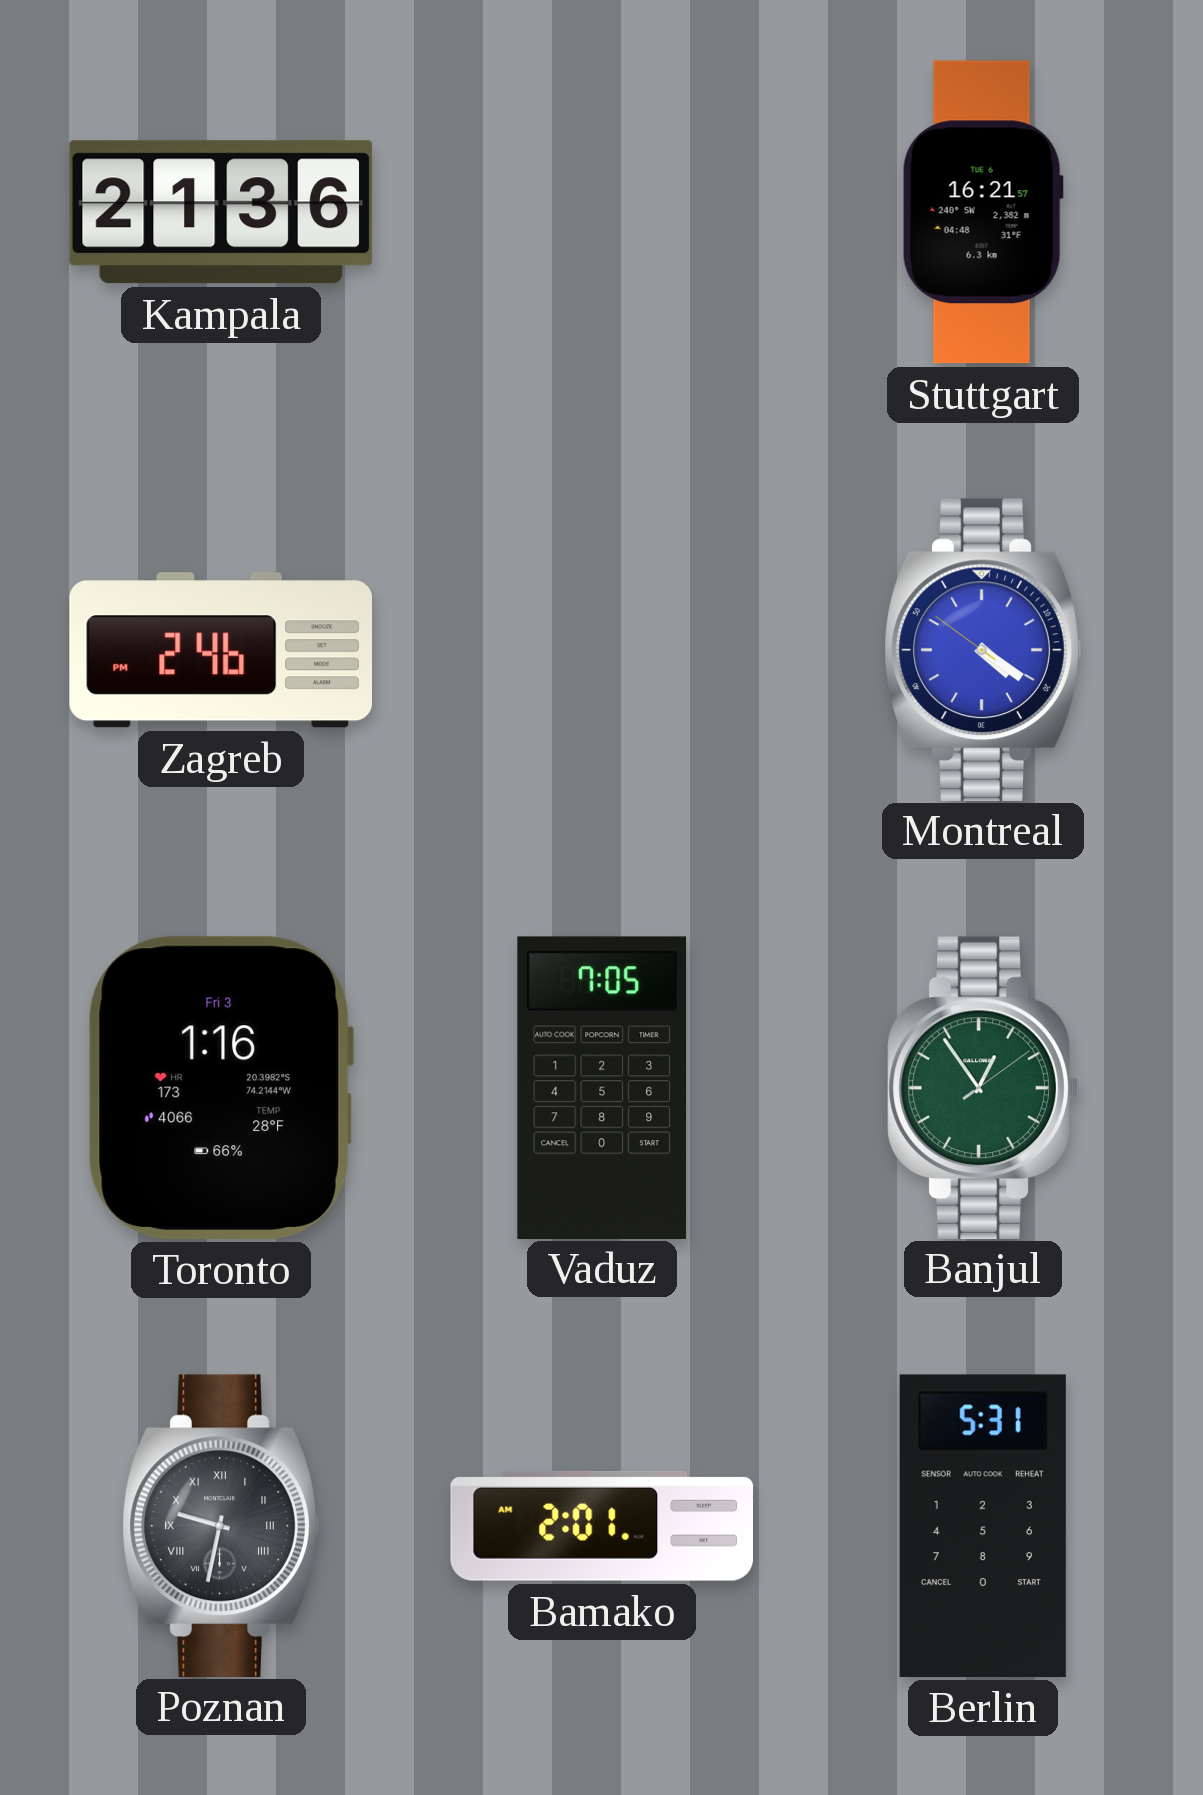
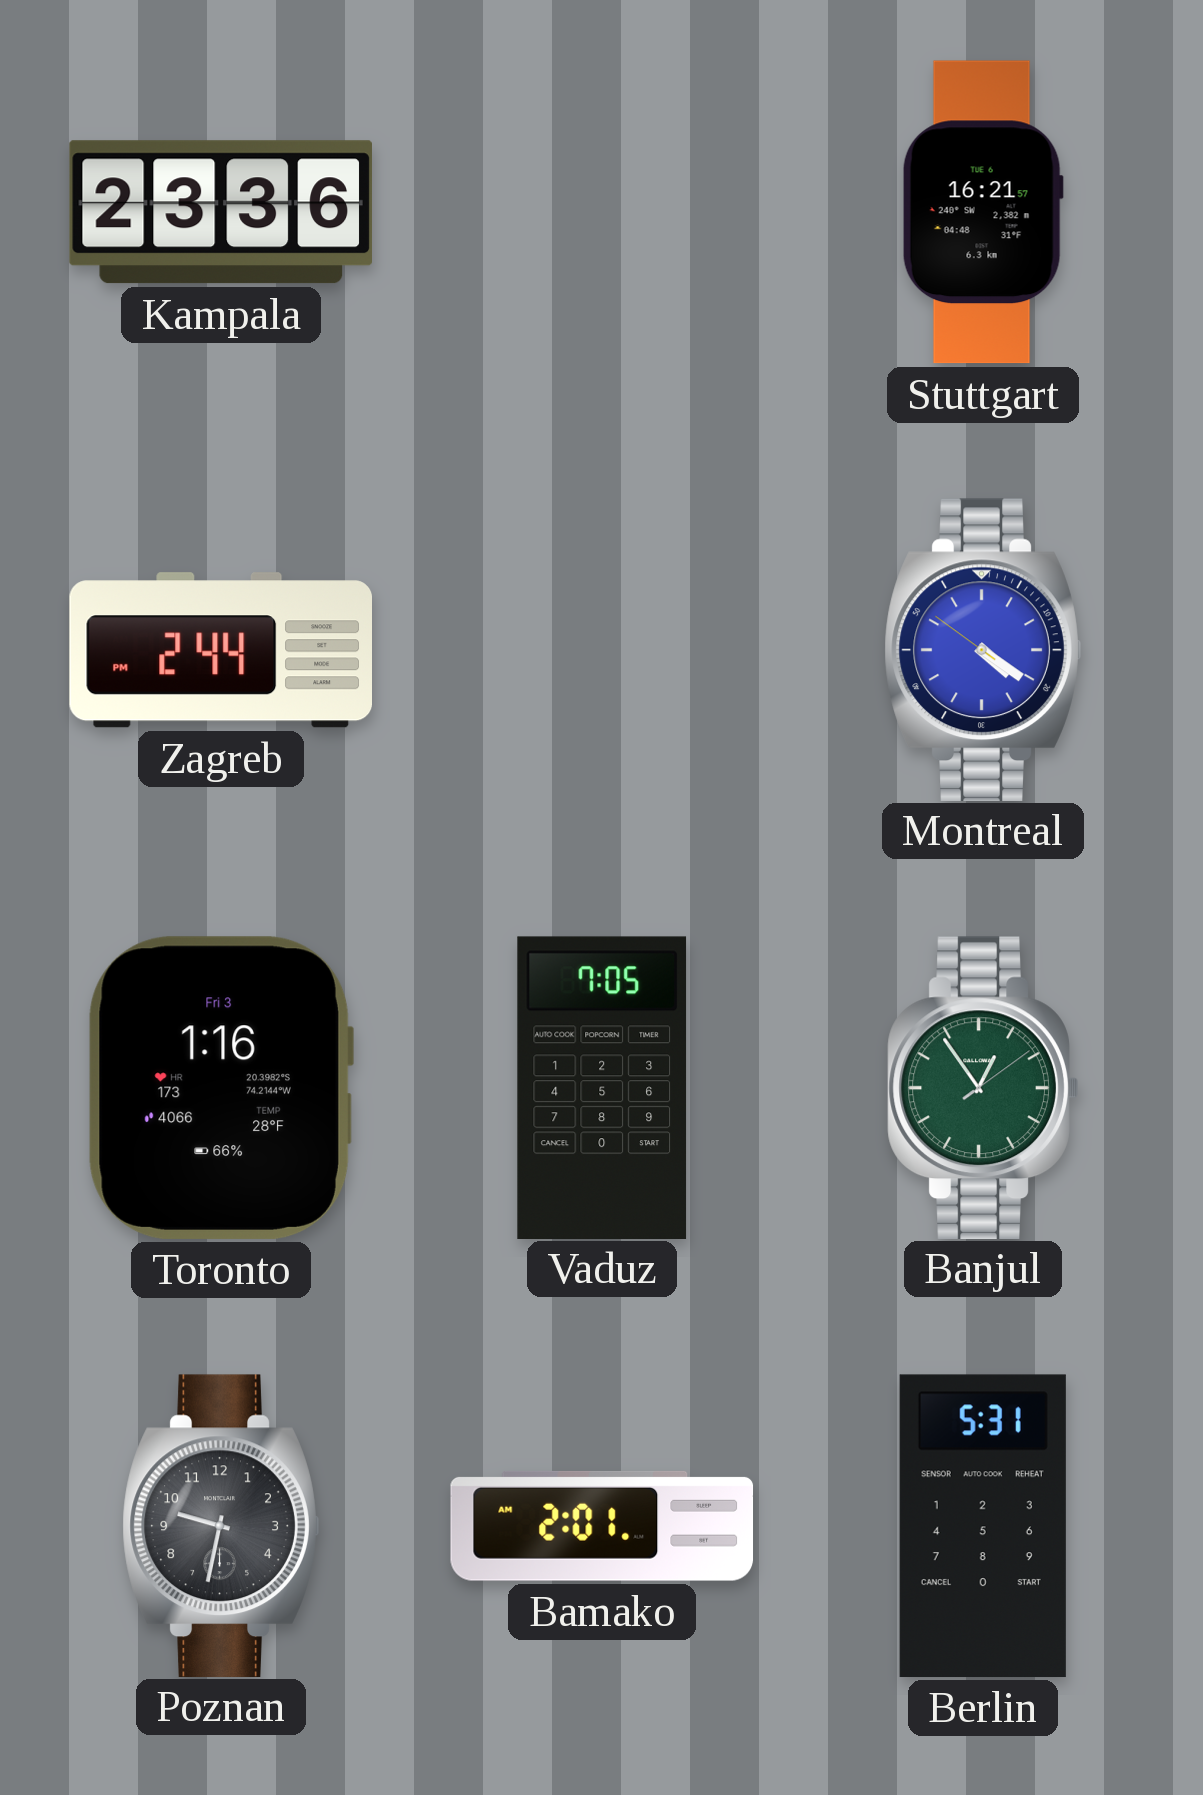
Kampala: 21:36 -> 23:36
Zagreb: 2:46 -> 2:44
Poznan numerals: Roman -> Arabic
